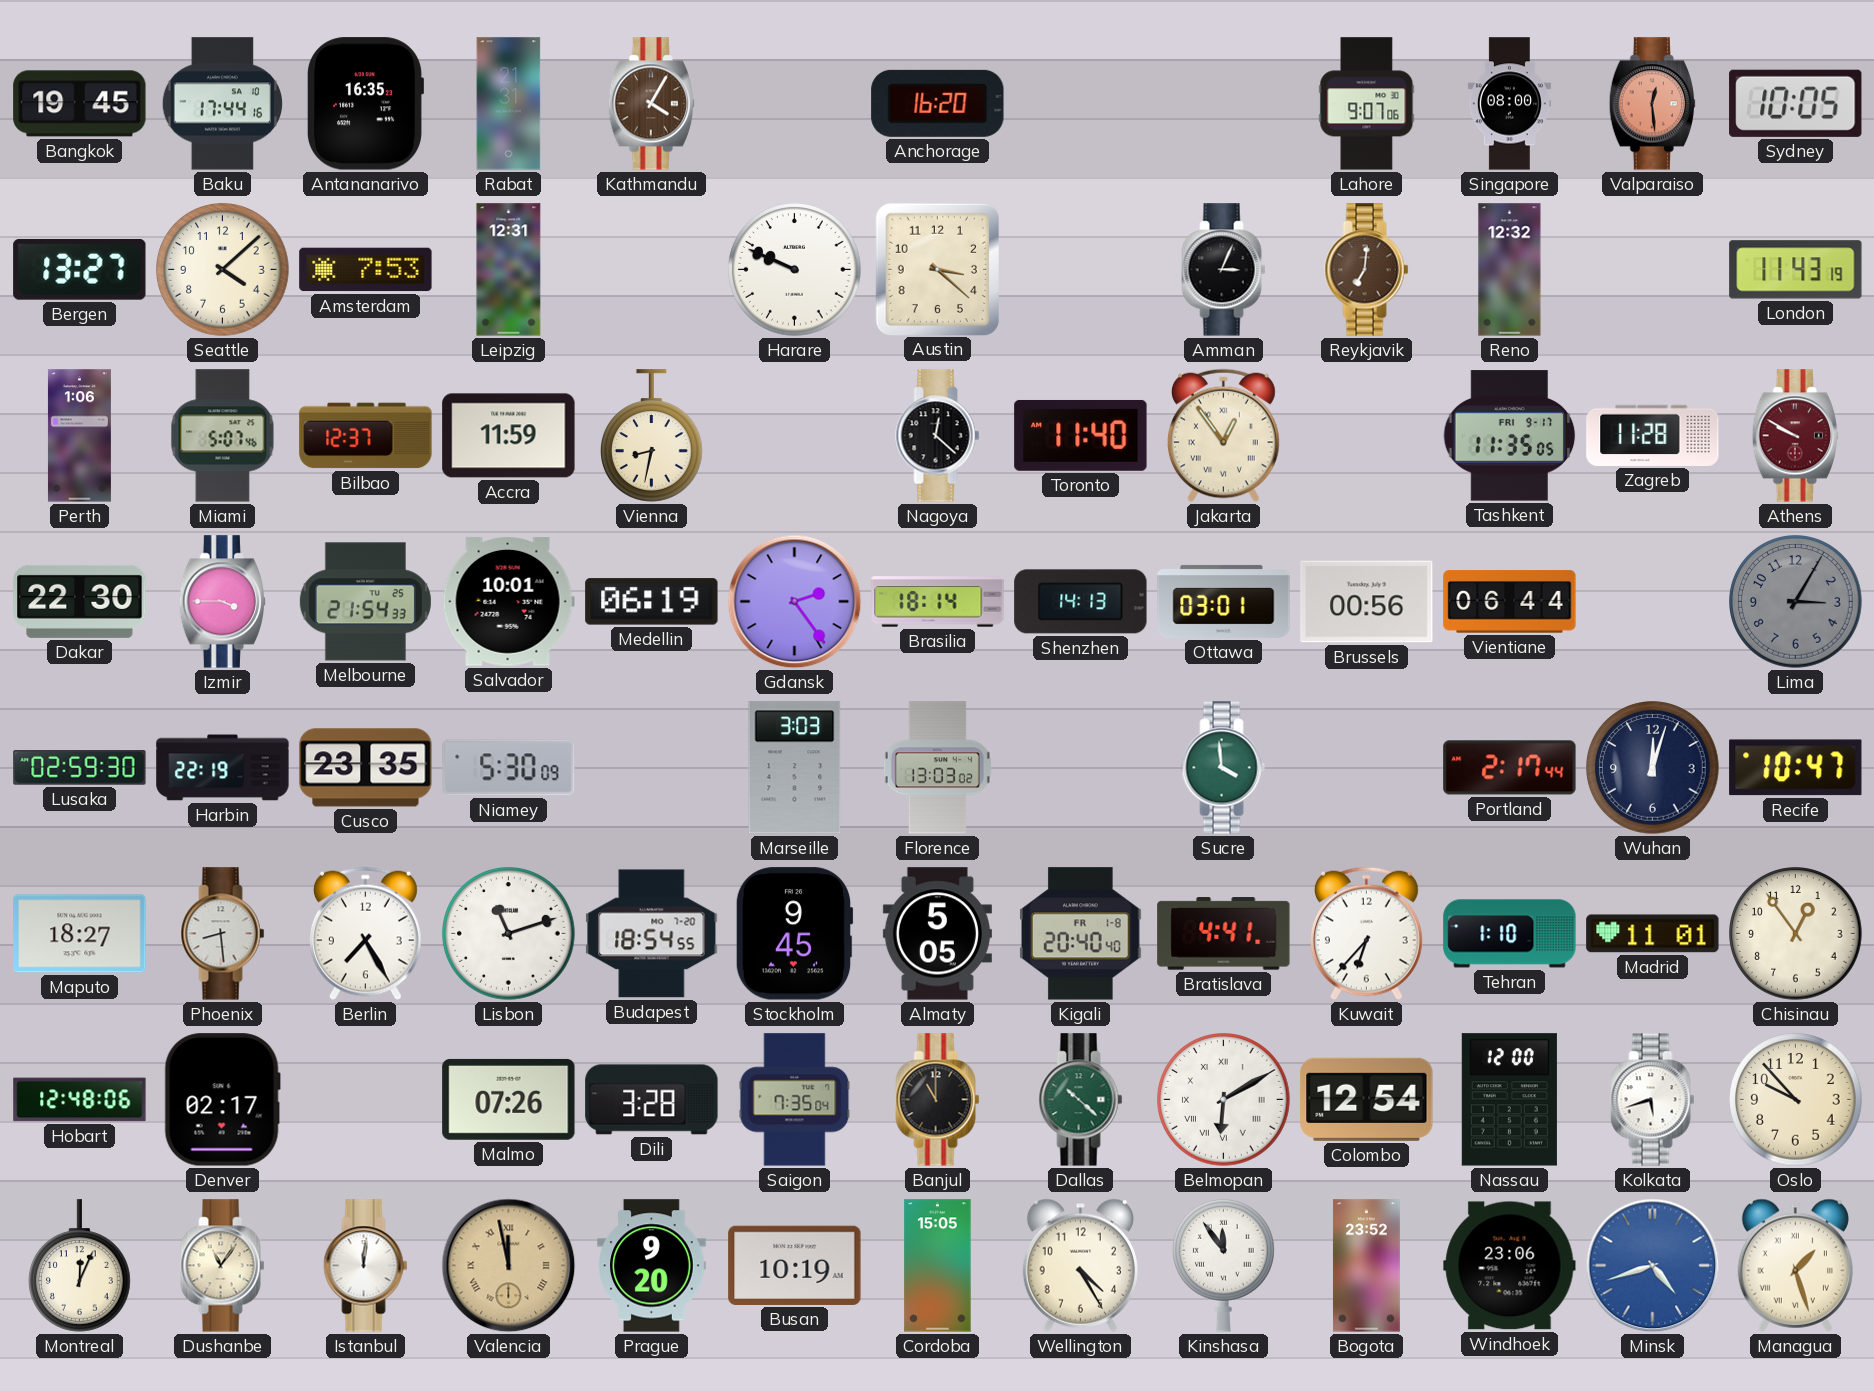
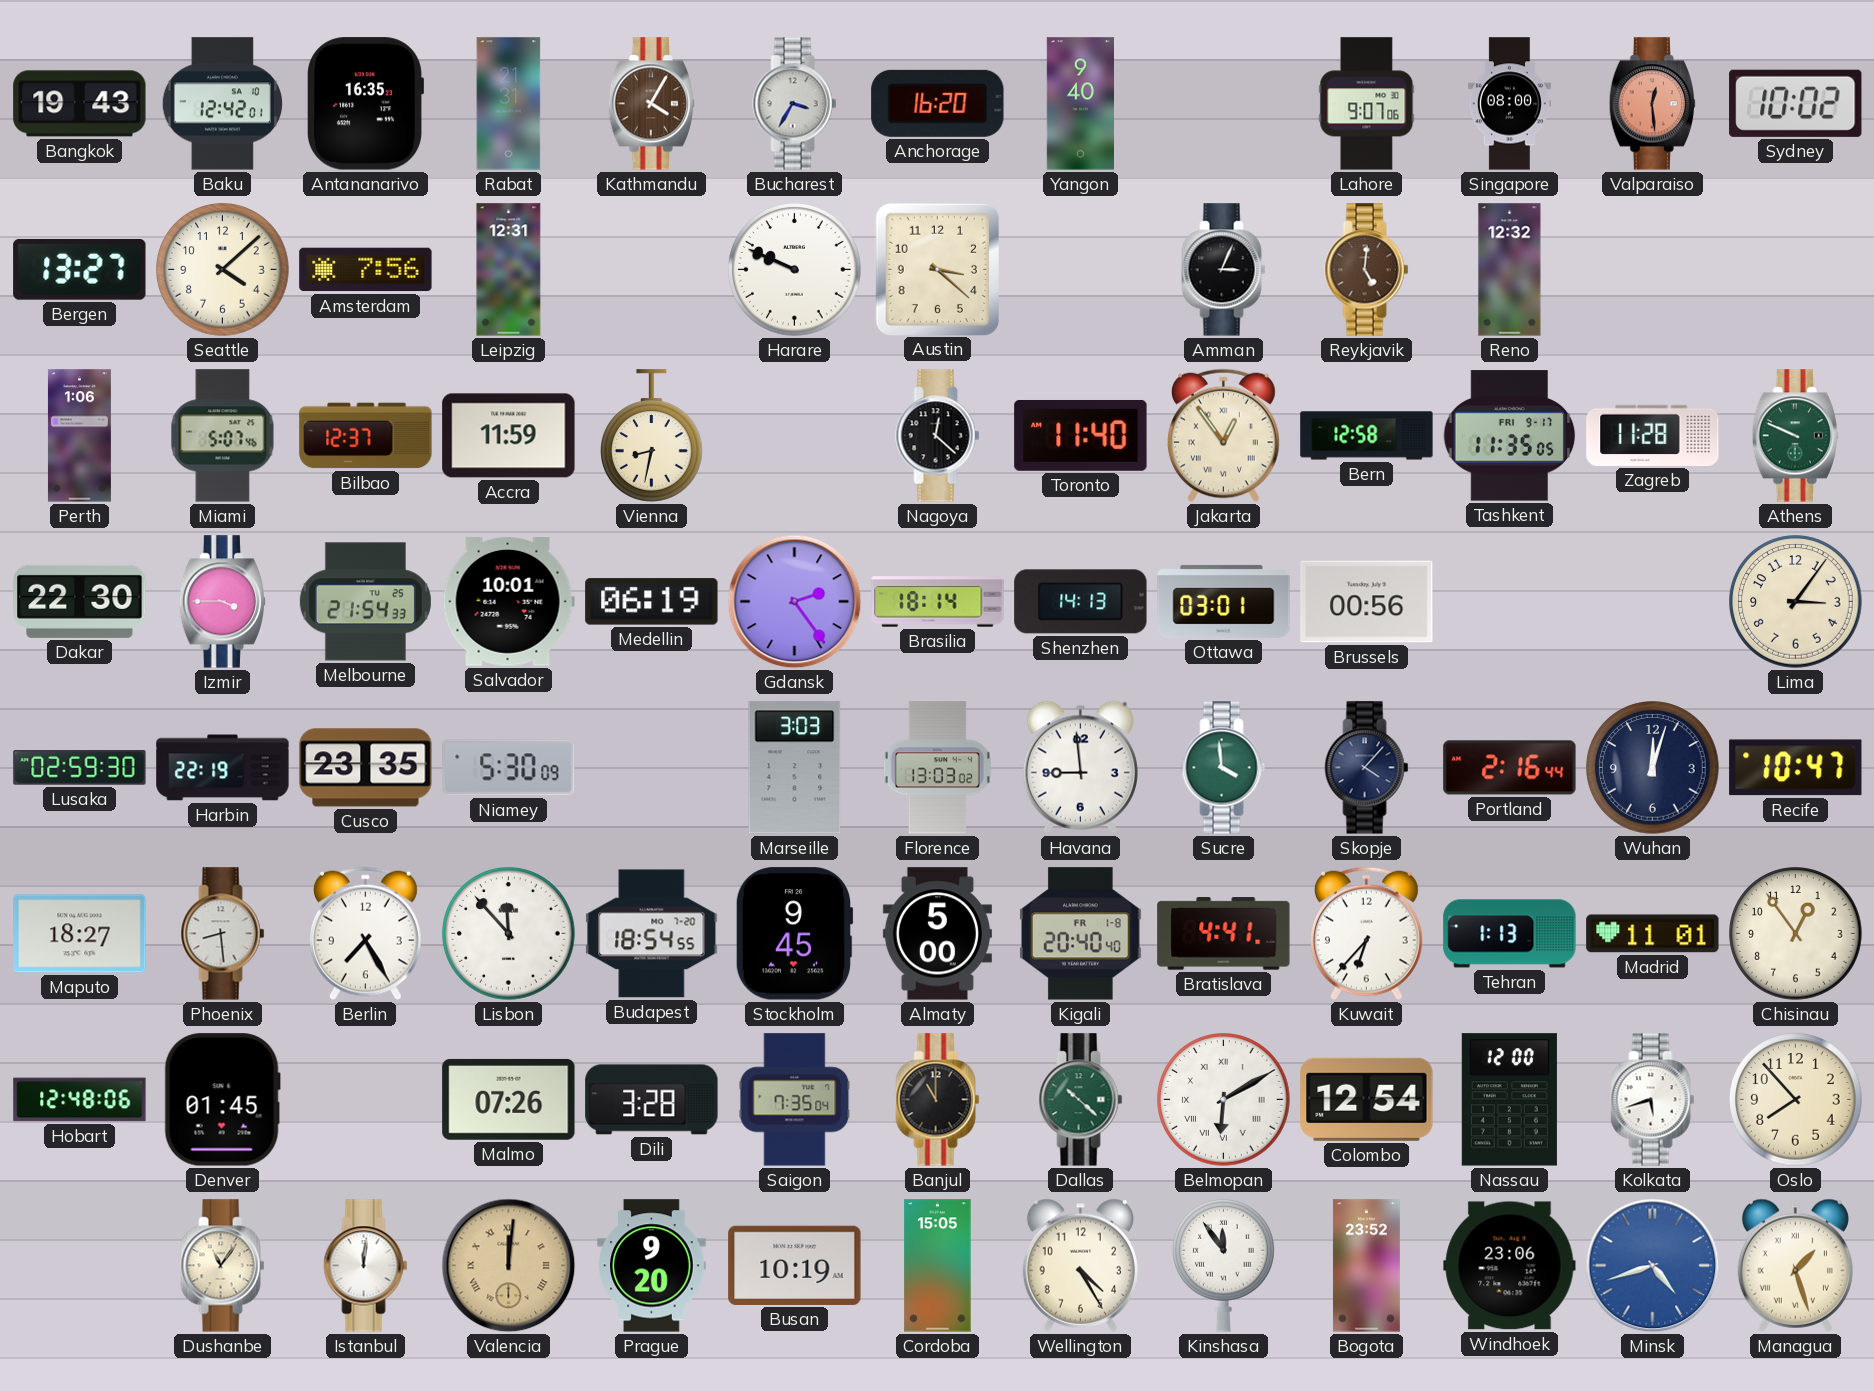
Bangkok: 19:45 -> 19:43
Baku: 17:44 -> 12:42
Bucharest: none -> 3:35
Yangon: none -> 9:40
Sydney: 10:05 -> 10:02
Amsterdam: 7:53 -> 7:56
Reykjavik: 7:01 -> 5:01
London: 11:43 -> none
Bern: none -> 12:58
Athens: 9:50 -> 9:49
Athens dial: burgundy -> green
Vientiane: 06:44 -> none
Lima: 3:05 -> 3:06
Lima dial: grey -> cream
Havana: none -> 8:59
Skopje: none -> 4:07
Portland: 2:17 -> 2:16
Lisbon: 11:12 -> 11:53
Almaty: 5:05 -> 5:00
Tehran: 1:10 -> 1:13
Denver: 02:17 -> 01:45
Oslo: 9:53 -> 7:53
Montreal: 12:04 -> none
Valencia: 11:58 -> 12:01
